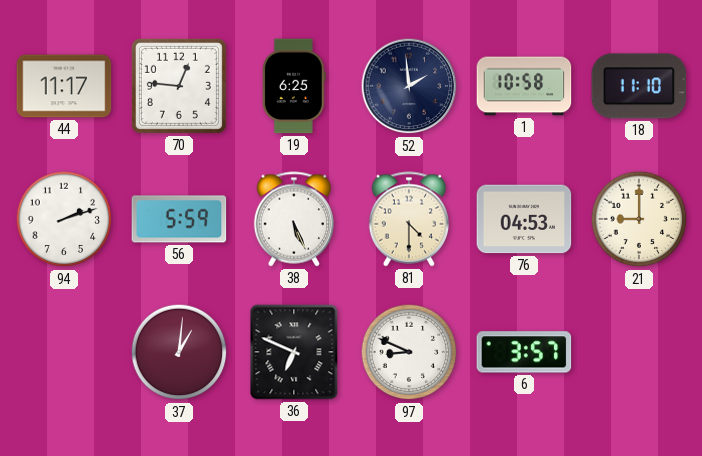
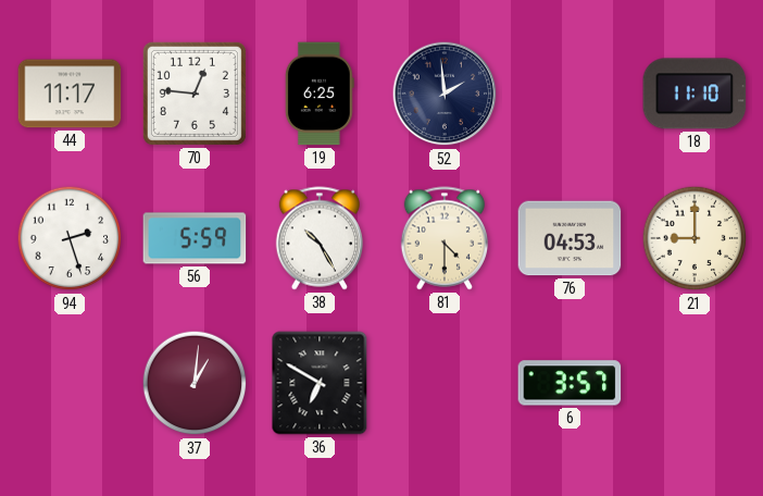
1: 10:58 -> none
94: 2:12 -> 2:27
38: 5:26 -> 10:25
36: 6:49 -> 6:50
97: 8:49 -> none
